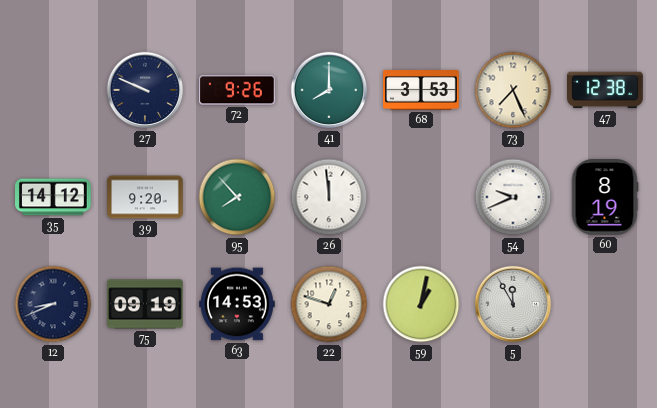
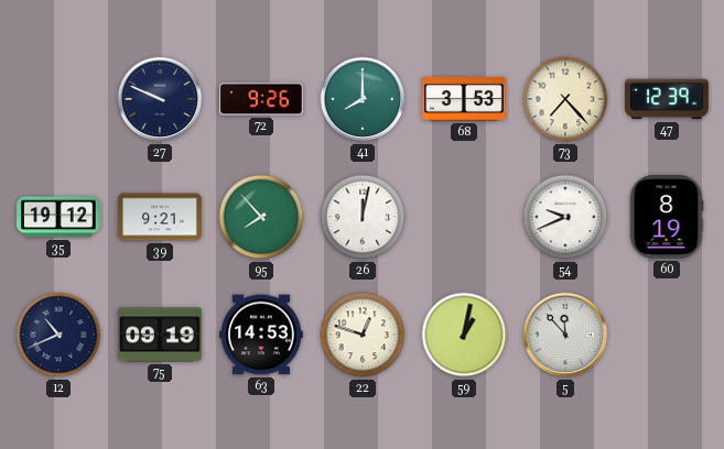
73: 7:26 -> 7:23
47: 12:38 -> 12:39
35: 14:12 -> 19:12
39: 9:20 -> 9:21
26: 11:59 -> 12:02
12: 8:41 -> 10:41
5: 11:55 -> 11:53
